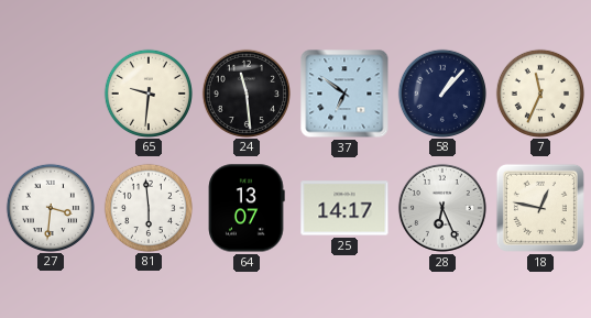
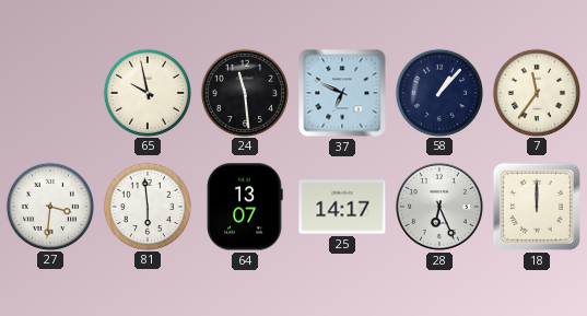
65: 9:31 -> 9:58
37: 6:51 -> 6:49
7: 11:34 -> 11:36
18: 12:47 -> 12:00
